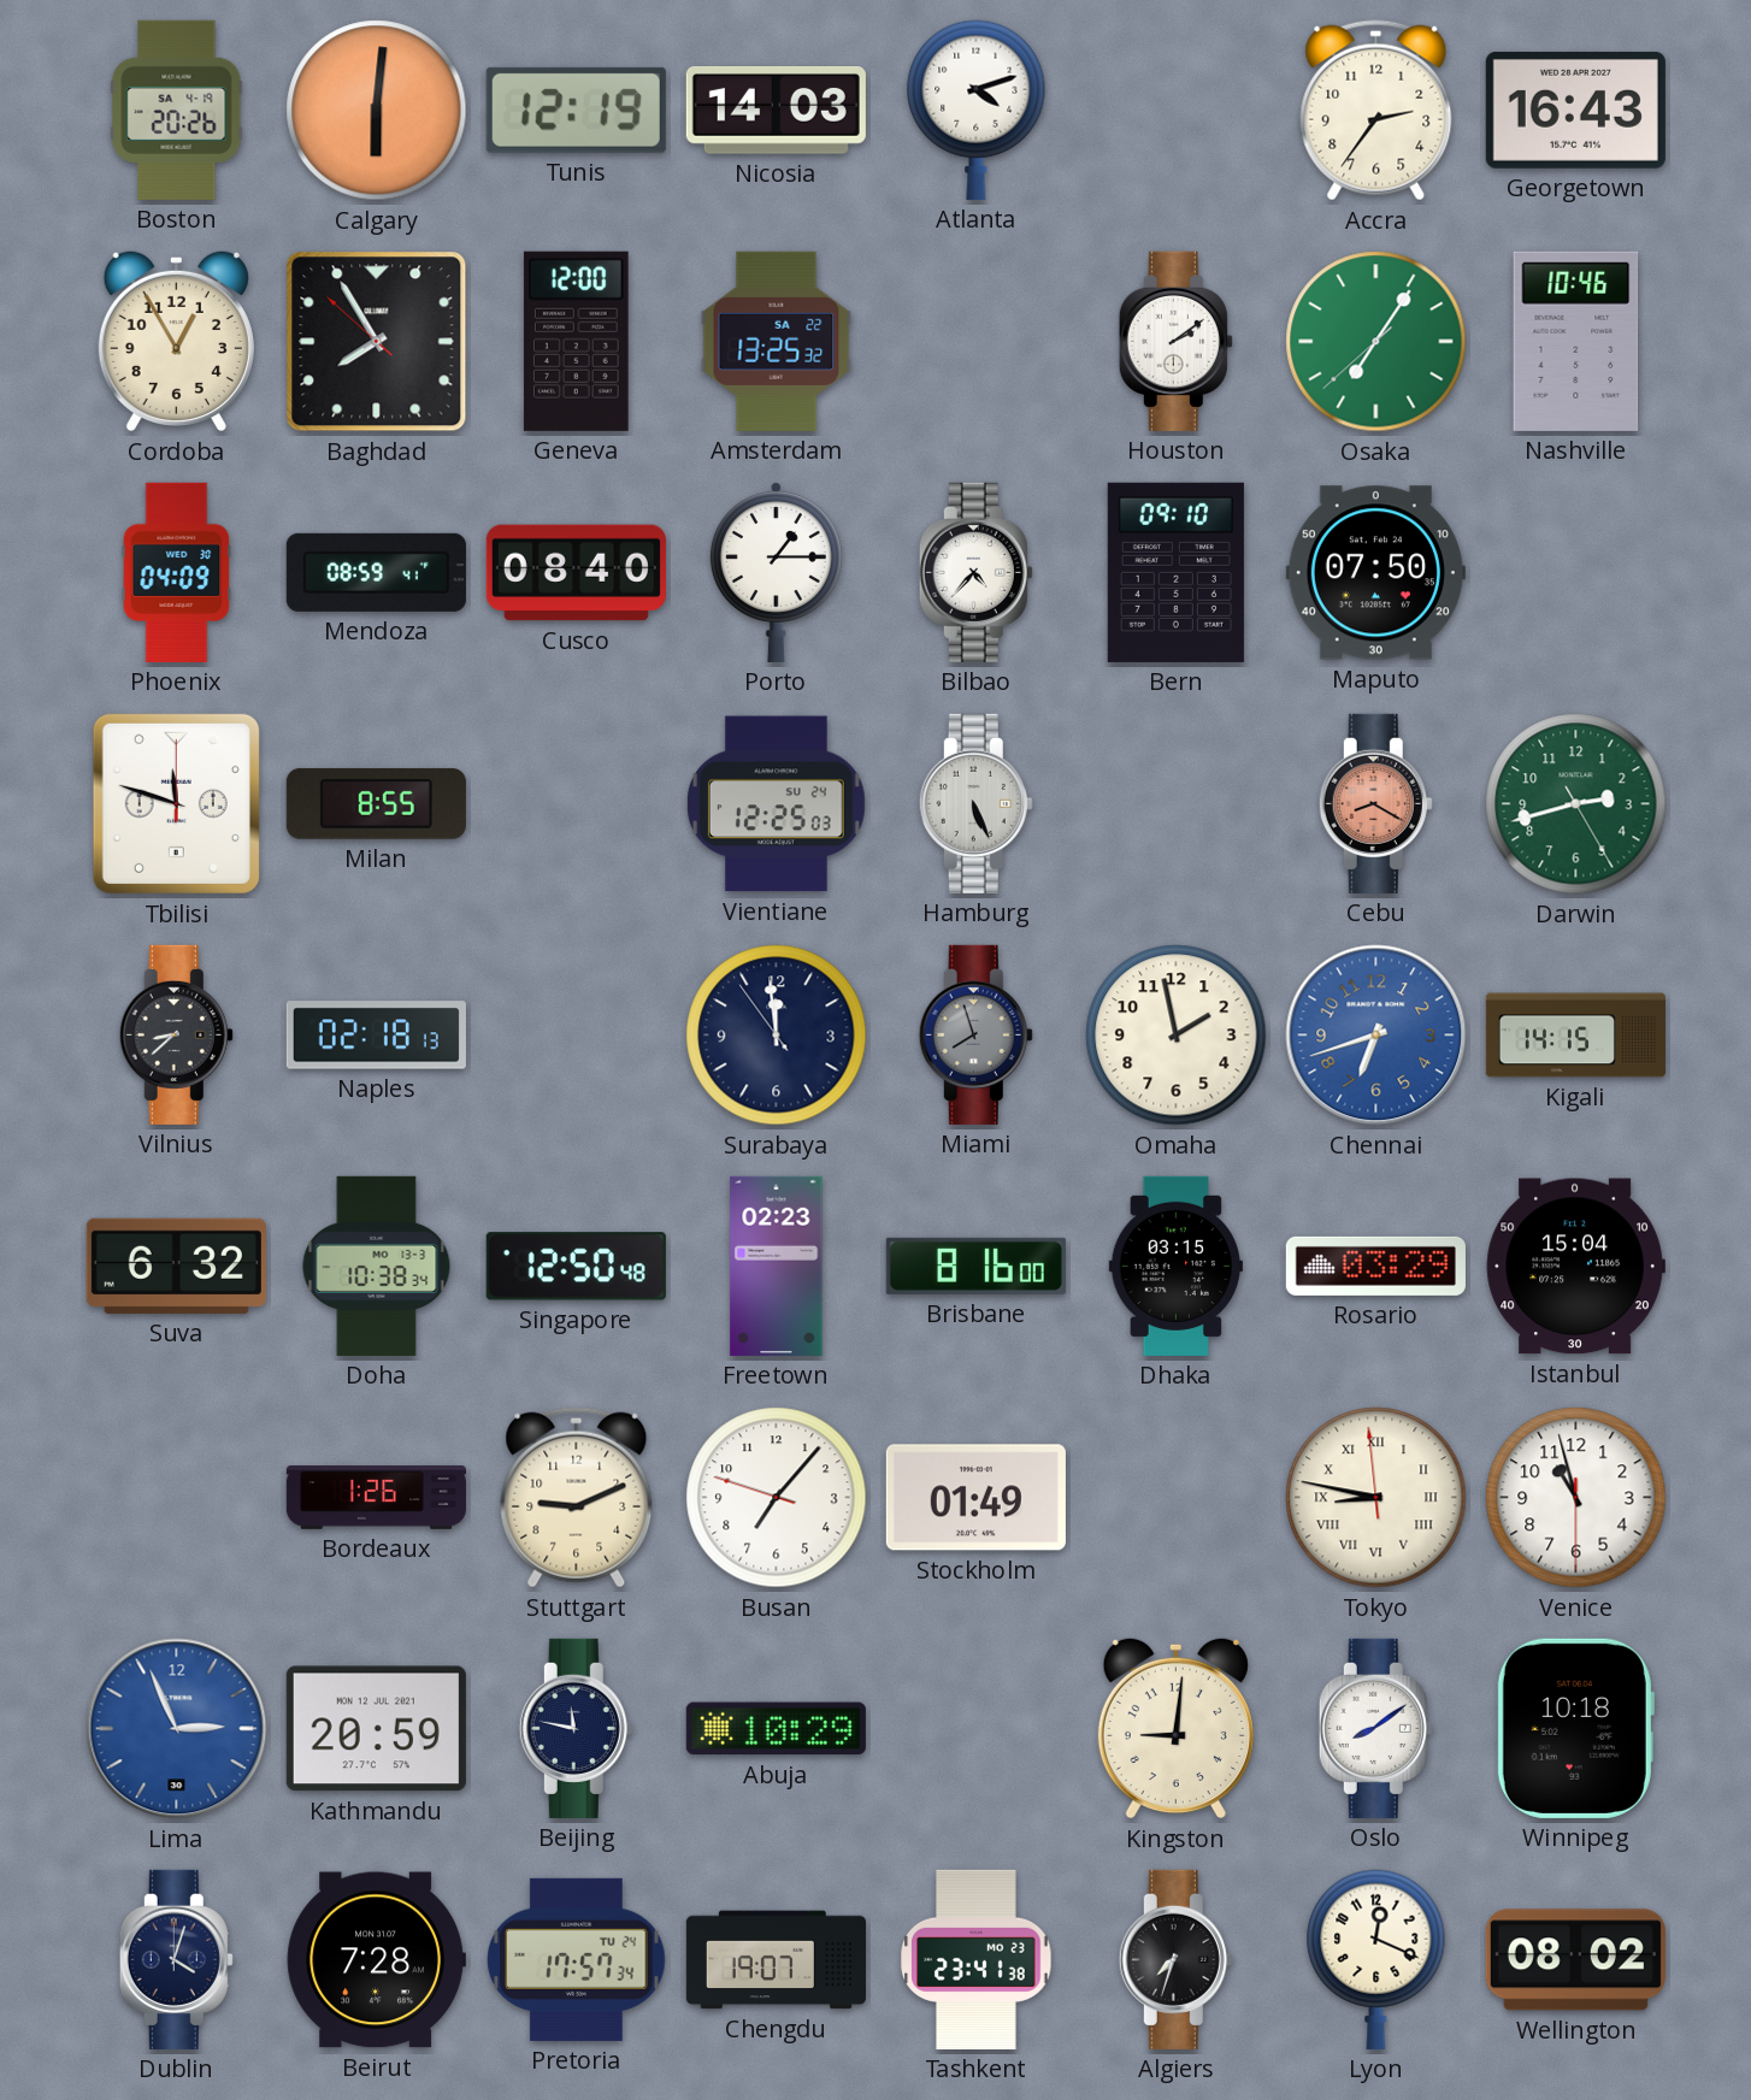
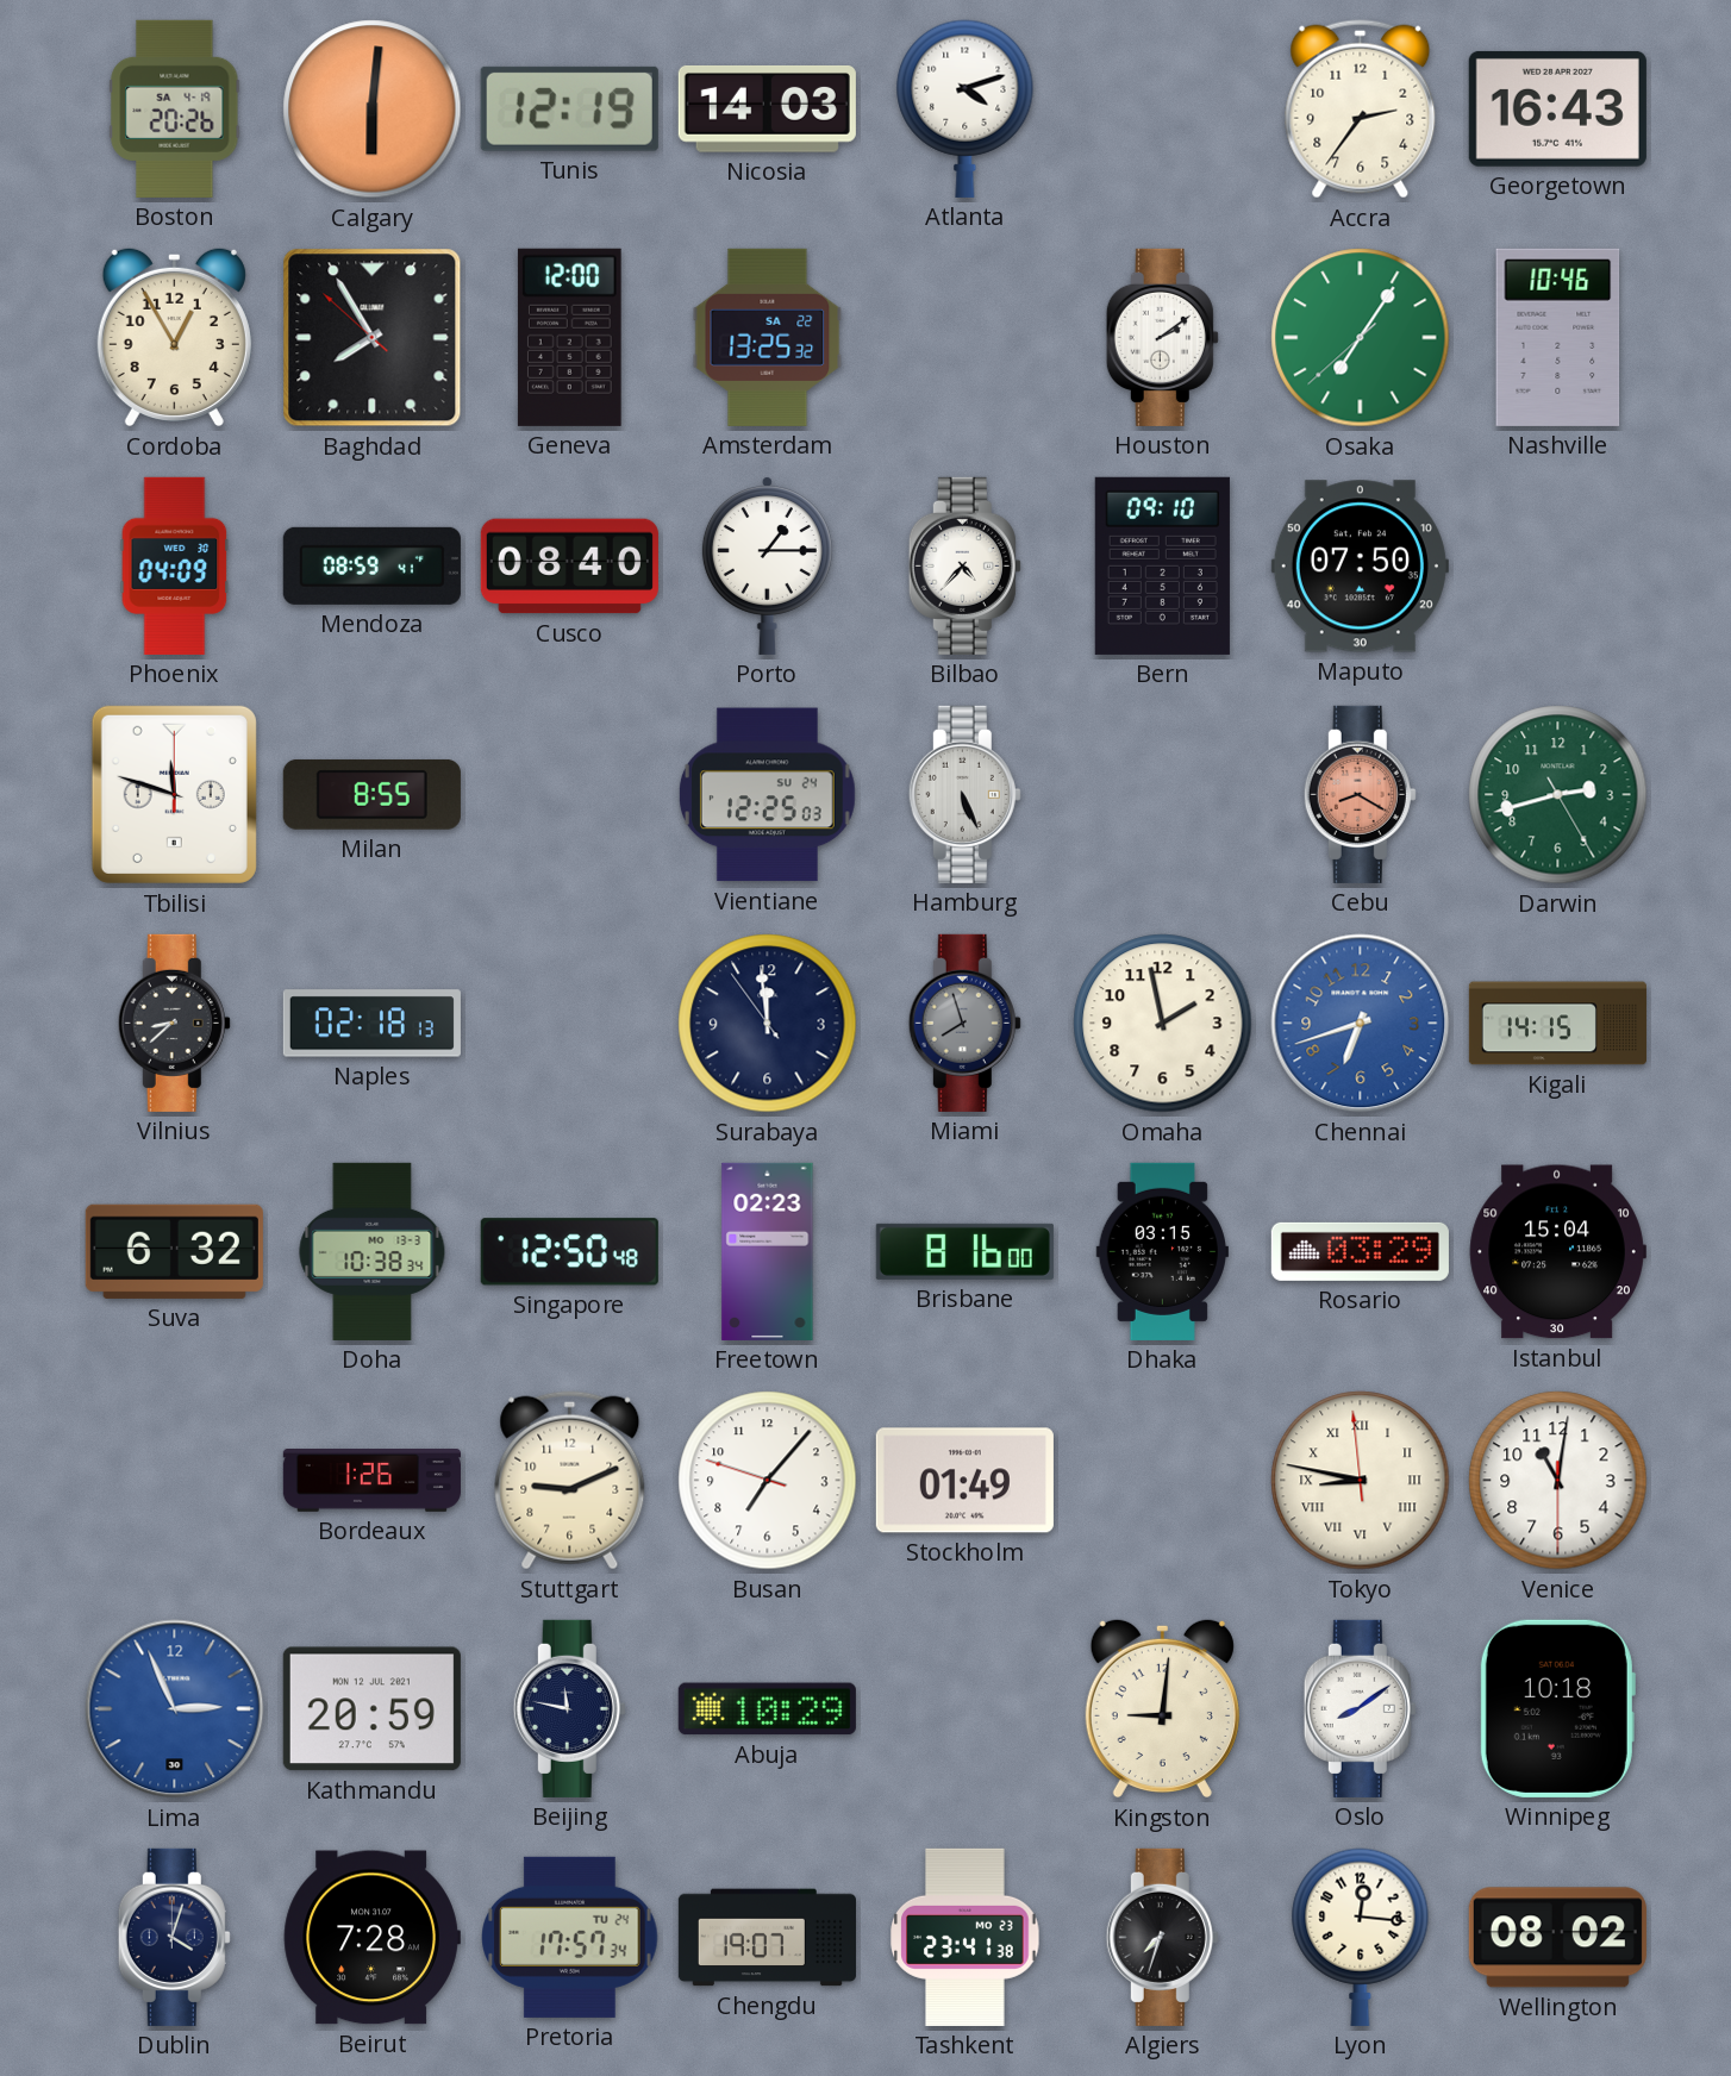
Venice: 10:57 -> 11:01
Lyon: 12:19 -> 12:16
